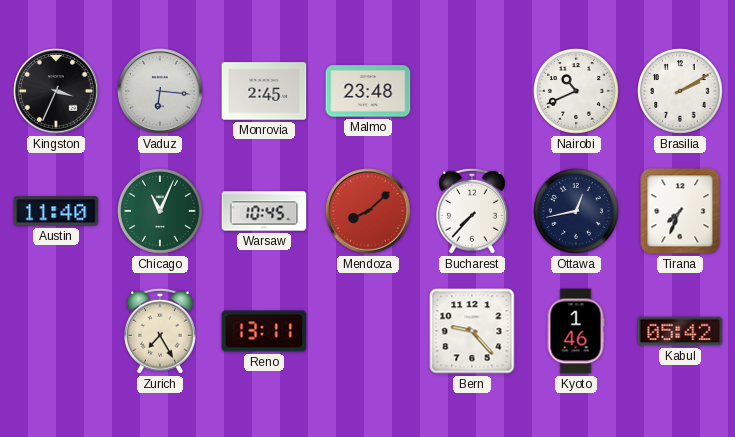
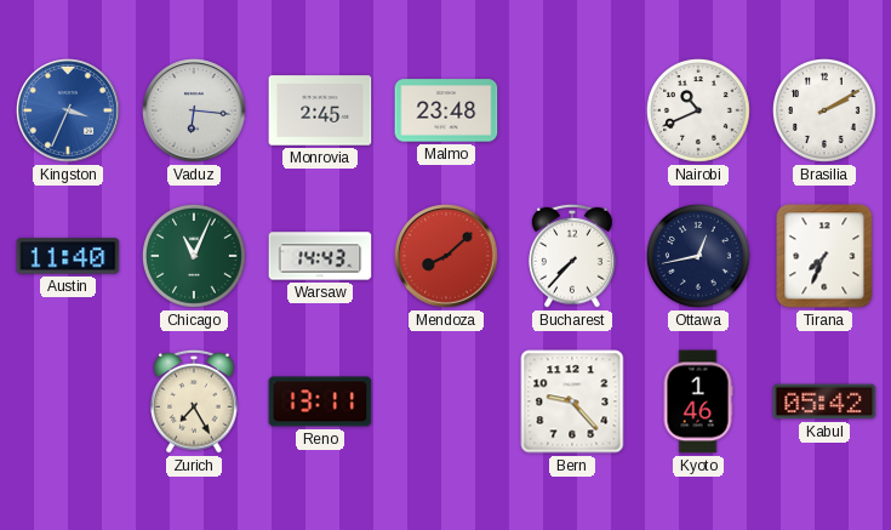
Kingston dial: black -> blue
Warsaw: 10:45 -> 14:43
